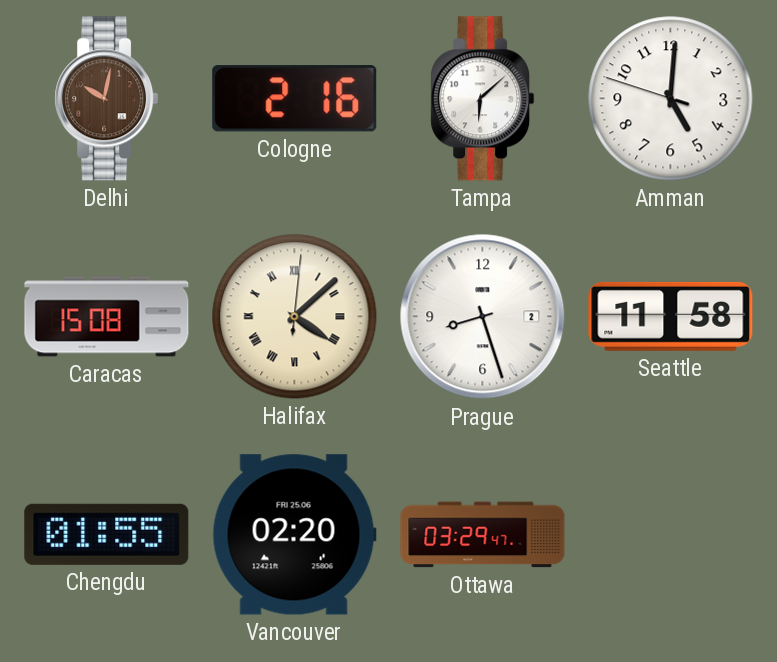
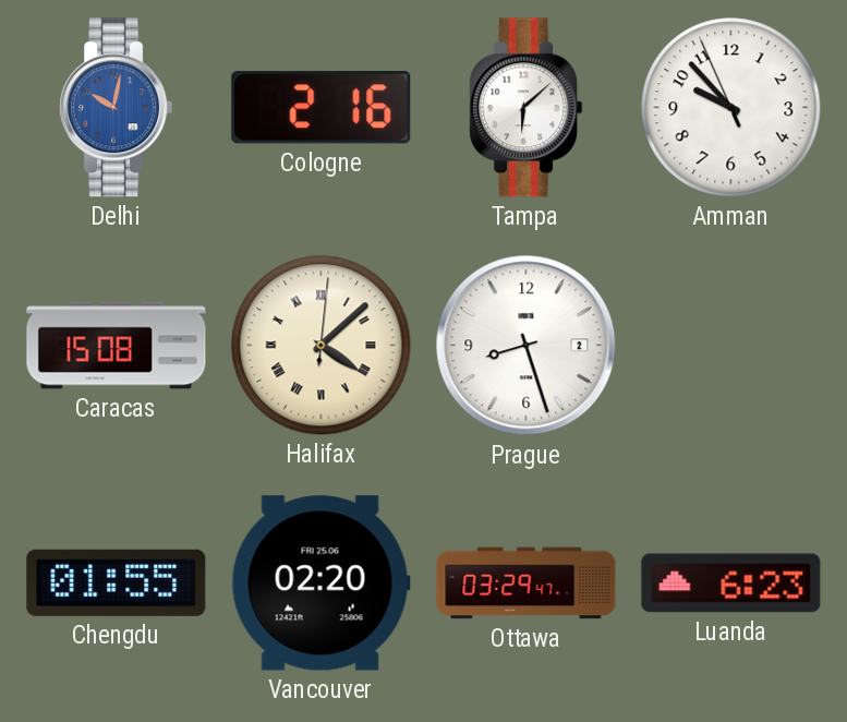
Delhi dial: brown -> blue
Amman: 5:00 -> 9:52
Seattle: 11:58 -> none
Luanda: none -> 6:23
